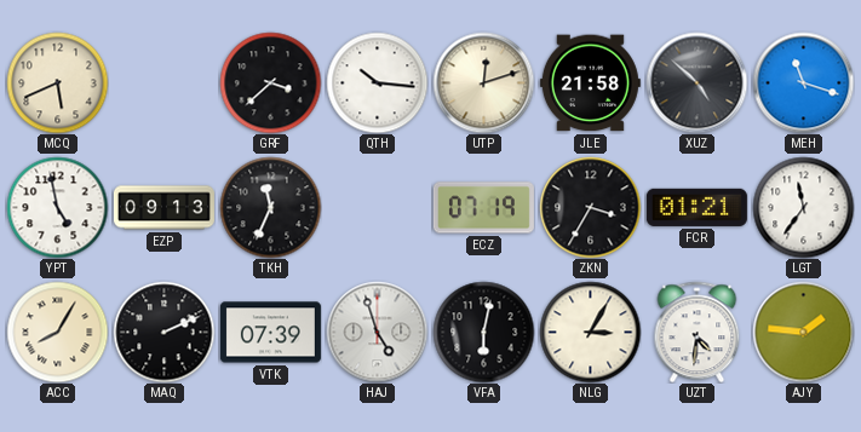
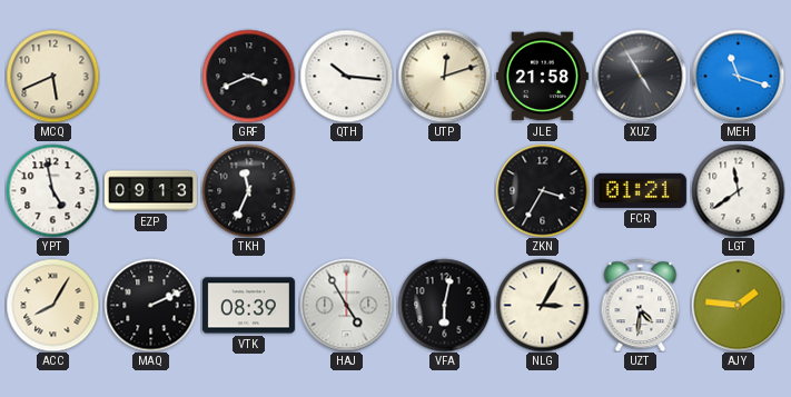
GRF: 3:38 -> 3:41
XUZ: 4:52 -> 4:55
ECZ: 07:19 -> none
LGT: 11:36 -> 11:39
VTK: 07:39 -> 08:39
HAJ: 4:57 -> 4:55
